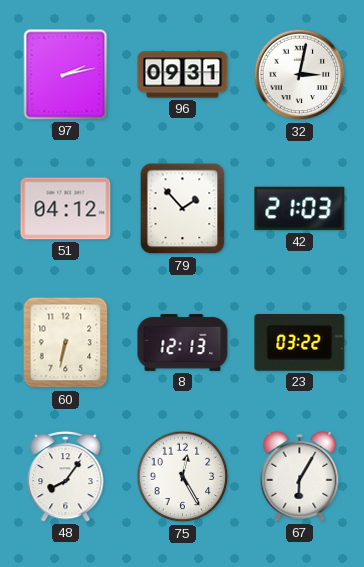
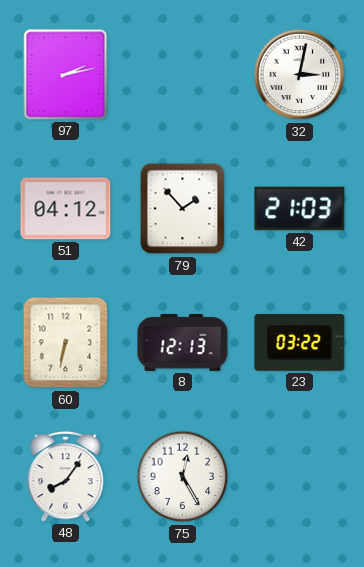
96: 09:31 -> none
67: 6:05 -> none
